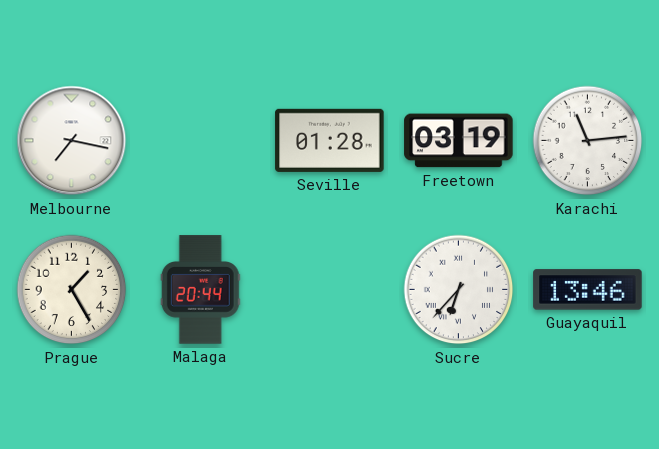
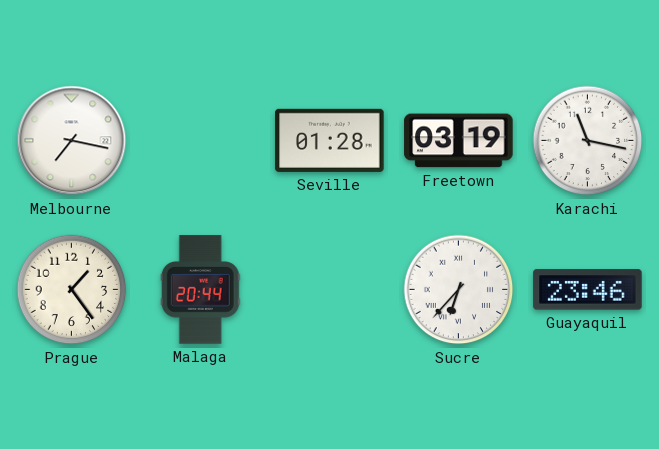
Karachi: 11:14 -> 11:17
Prague: 1:25 -> 1:24
Guayaquil: 13:46 -> 23:46
